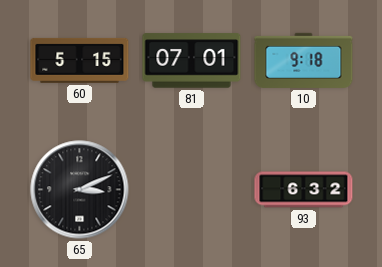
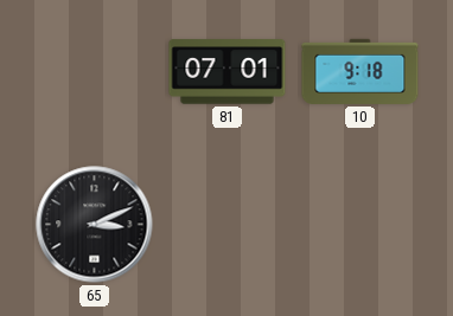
60: 5:15 -> none
93: 6:32 -> none
